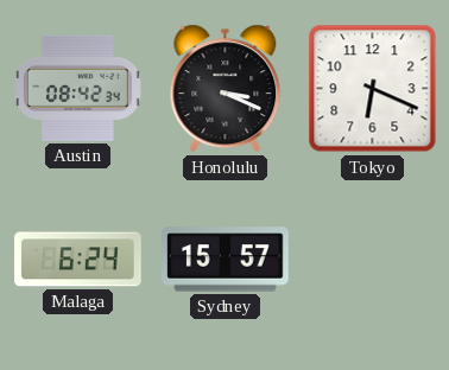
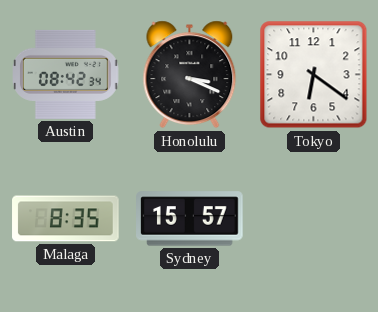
Tokyo: 6:19 -> 6:21
Malaga: 6:24 -> 8:35
